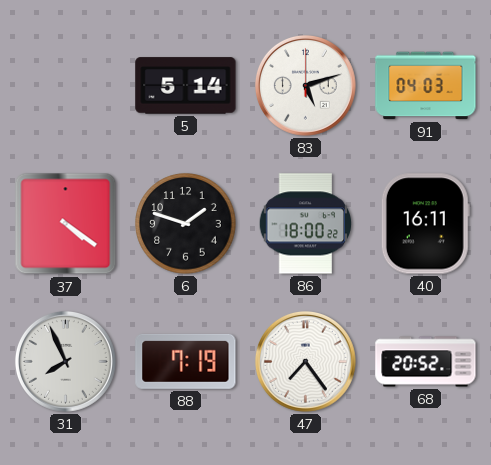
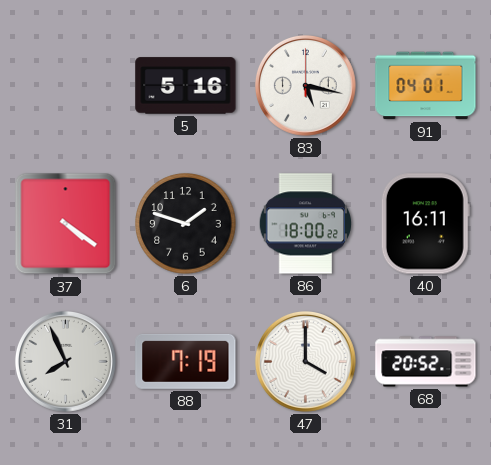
5: 5:14 -> 5:16
83: 5:12 -> 5:17
91: 04:03 -> 04:01
47: 7:24 -> 4:00
